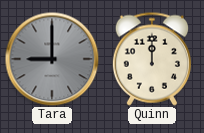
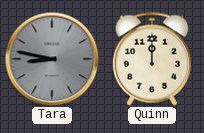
Tara: 9:00 -> 8:47
